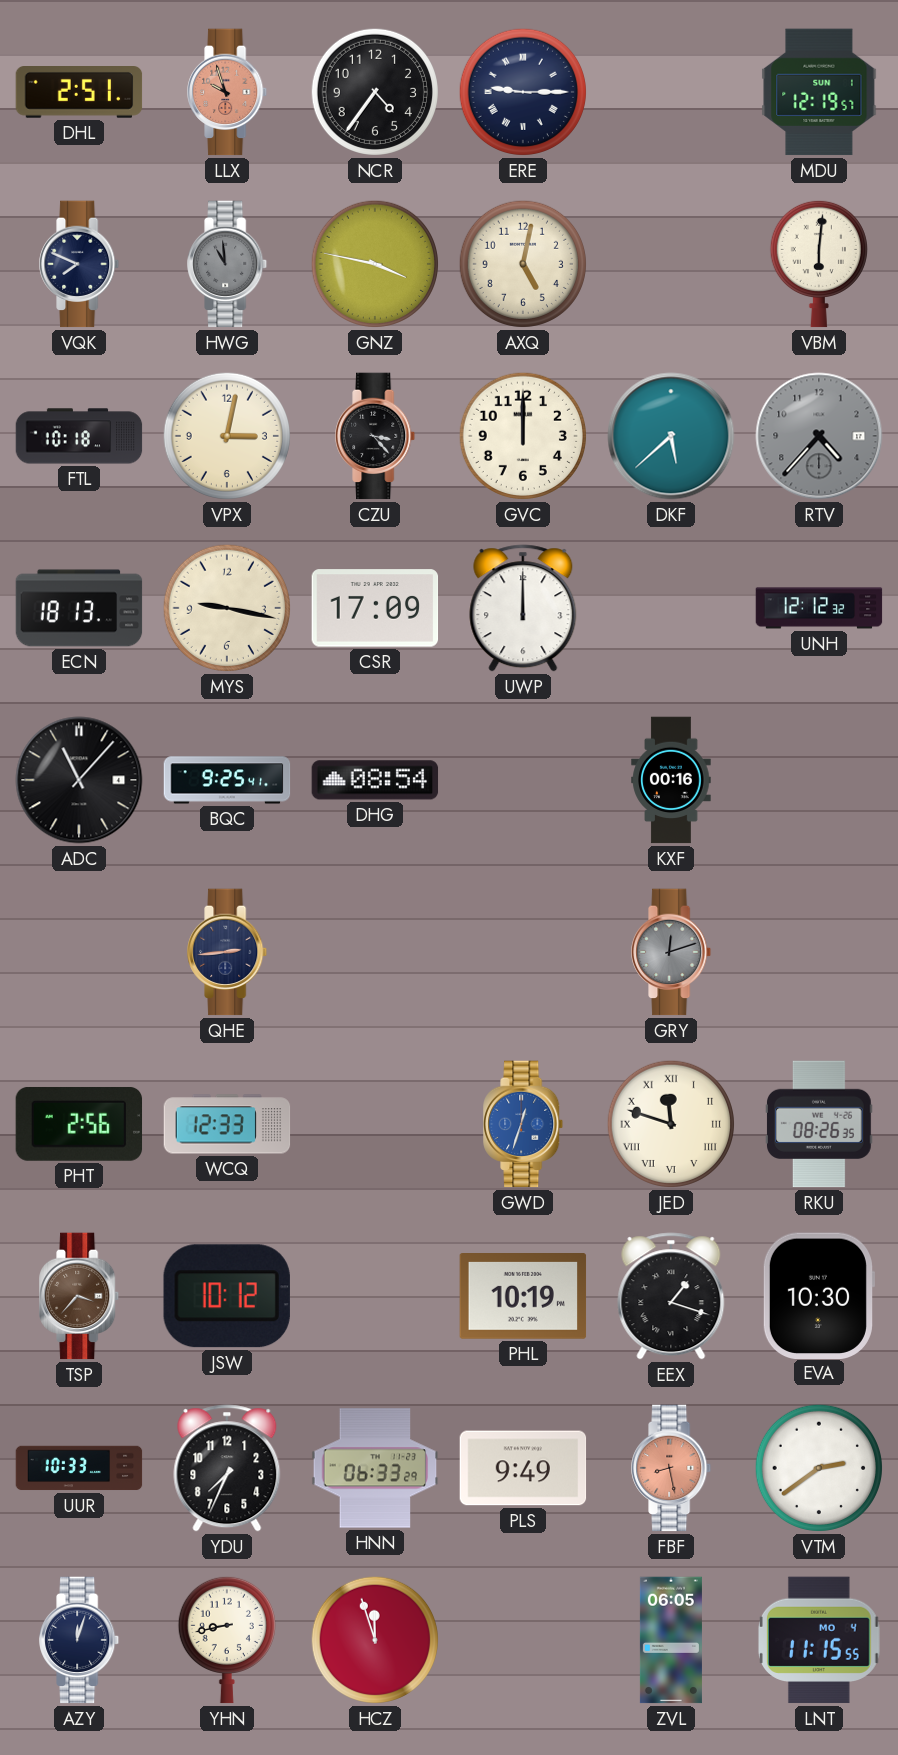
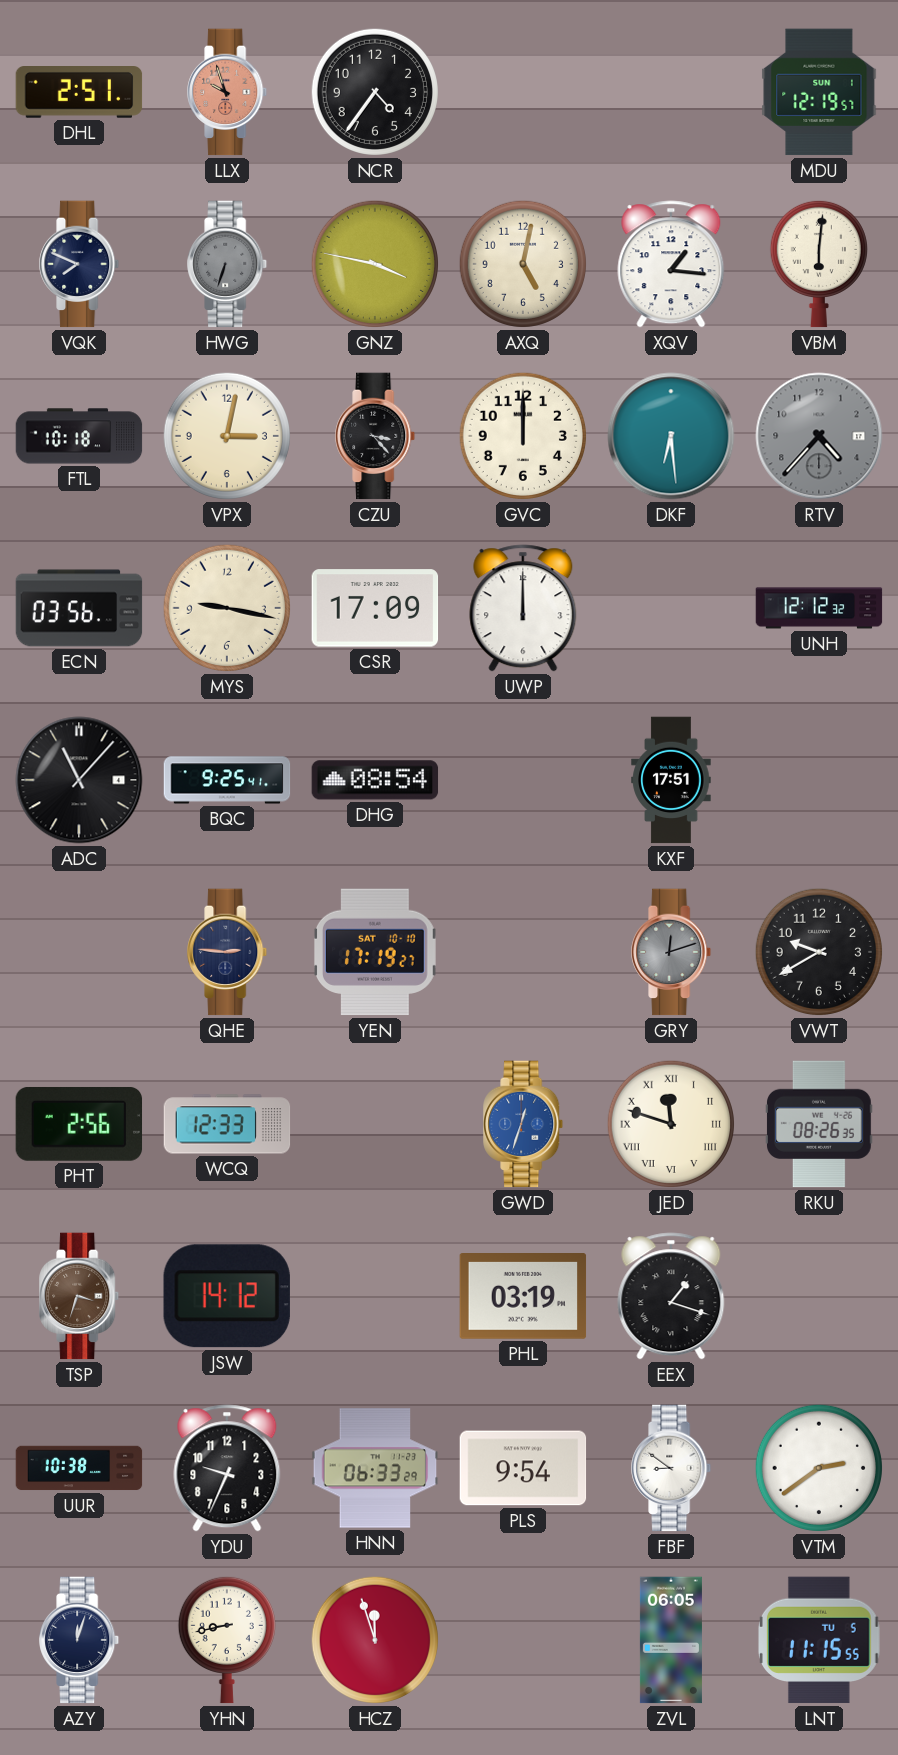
ERE: 9:15 -> none
HWG: 10:59 -> 6:33
XQV: none -> 1:16
DKF: 5:38 -> 6:29
ECN: 18:13 -> 03:56
KXF: 00:16 -> 17:51
QHE: 2:44 -> 2:46
YEN: none -> 17:19
VWT: none -> 9:40
TSP: 3:37 -> 3:33
JSW: 10:12 -> 14:12
PHL: 10:19 -> 03:19
EVA: 10:30 -> none
UUR: 10:33 -> 10:38
YDU: 7:34 -> 9:34
PLS: 9:49 -> 9:54
FBF: 8:28 -> 8:51
FBF dial: salmon -> white
LNT date: MO 4 -> TU 5
